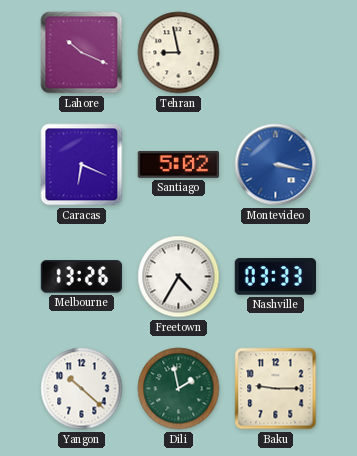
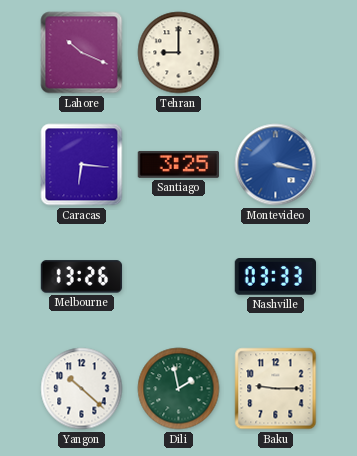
Tehran: 8:58 -> 9:00
Caracas: 6:19 -> 6:16
Santiago: 5:02 -> 3:25
Freetown: 4:35 -> none
